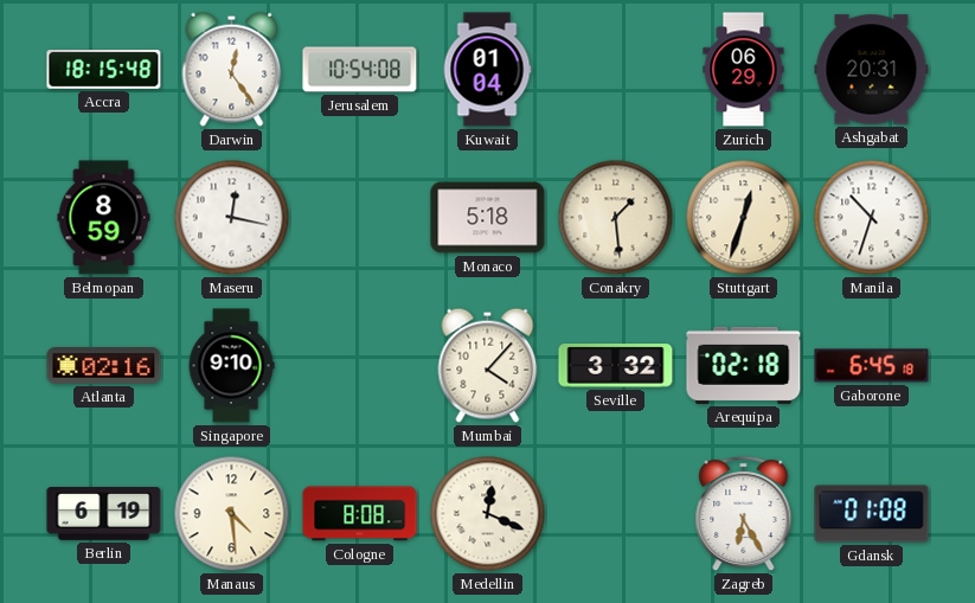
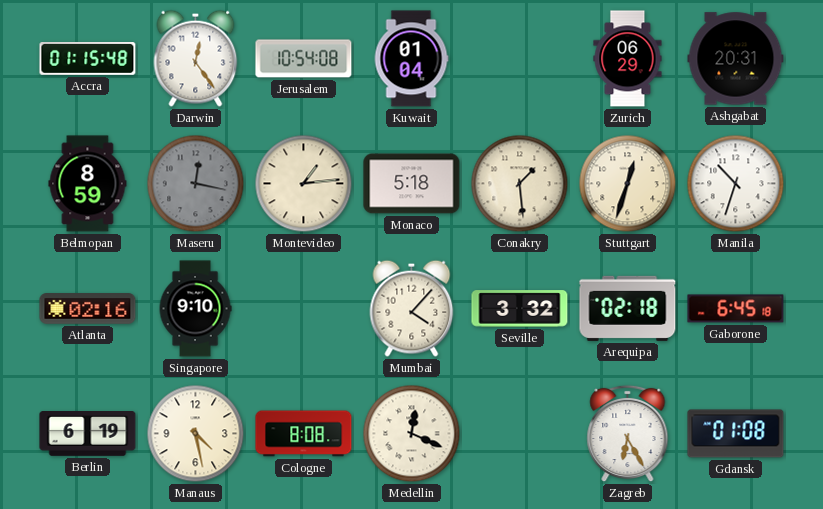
Accra: 18:15 -> 01:15
Maseru dial: white -> grey
Montevideo: none -> 1:14
Manaus: 4:29 -> 4:28
